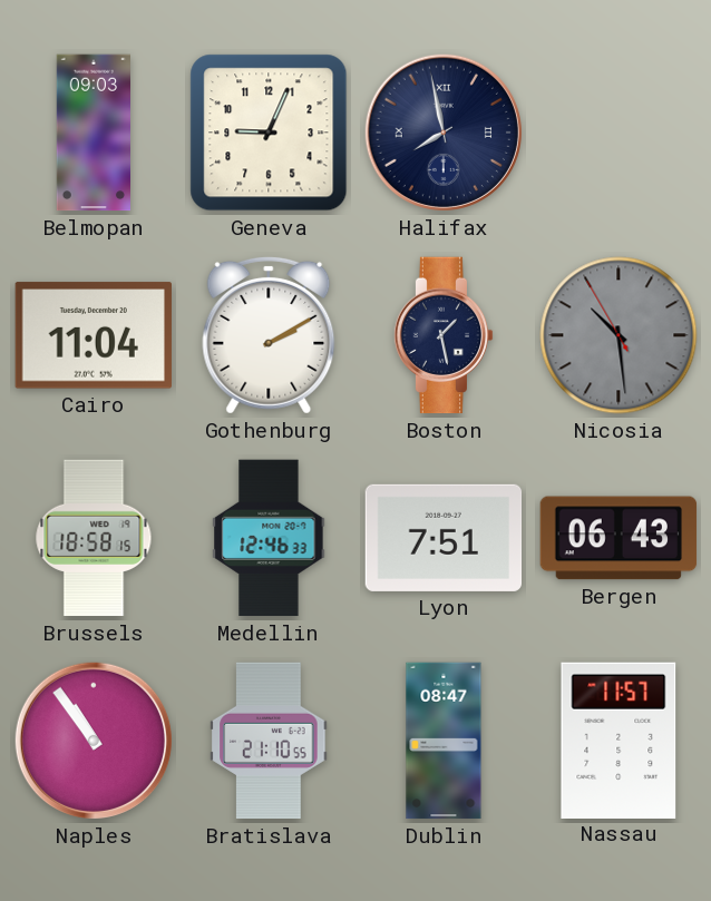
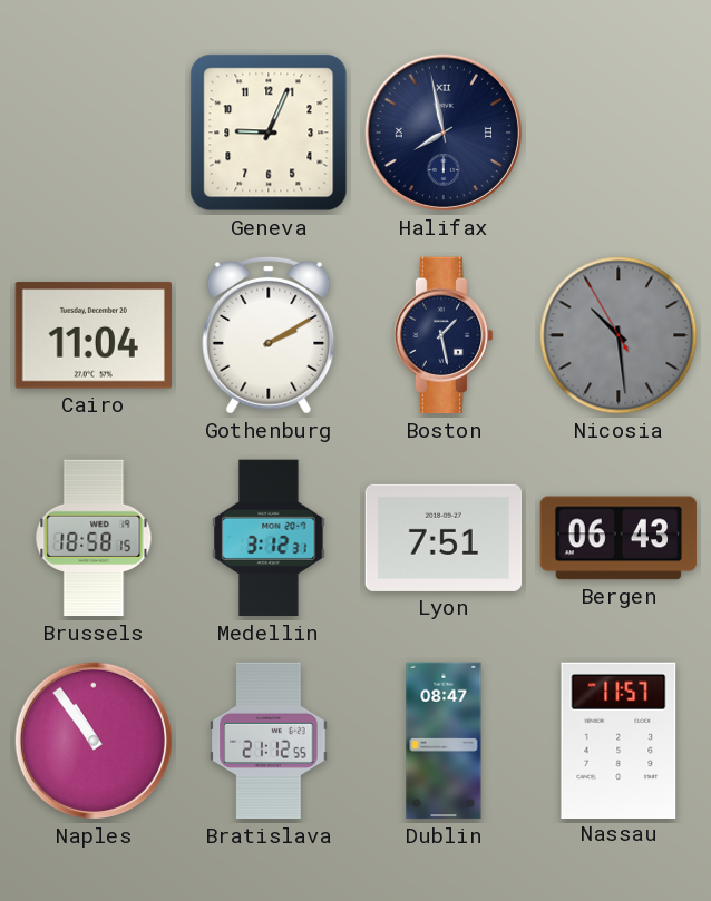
Belmopan: 09:03 -> none
Medellin: 12:46 -> 3:12
Bratislava: 21:10 -> 21:12
